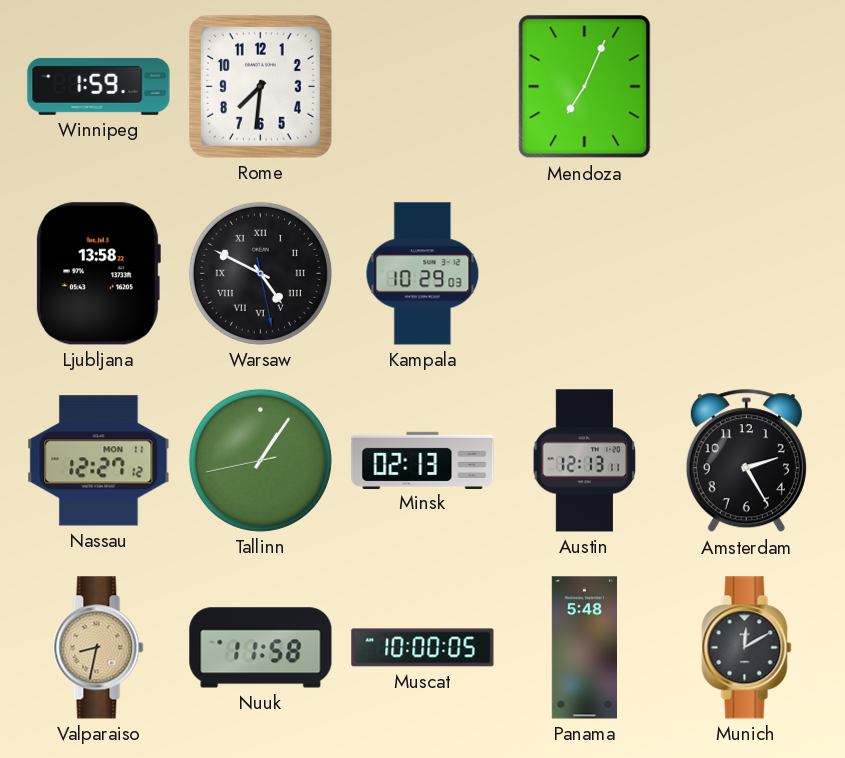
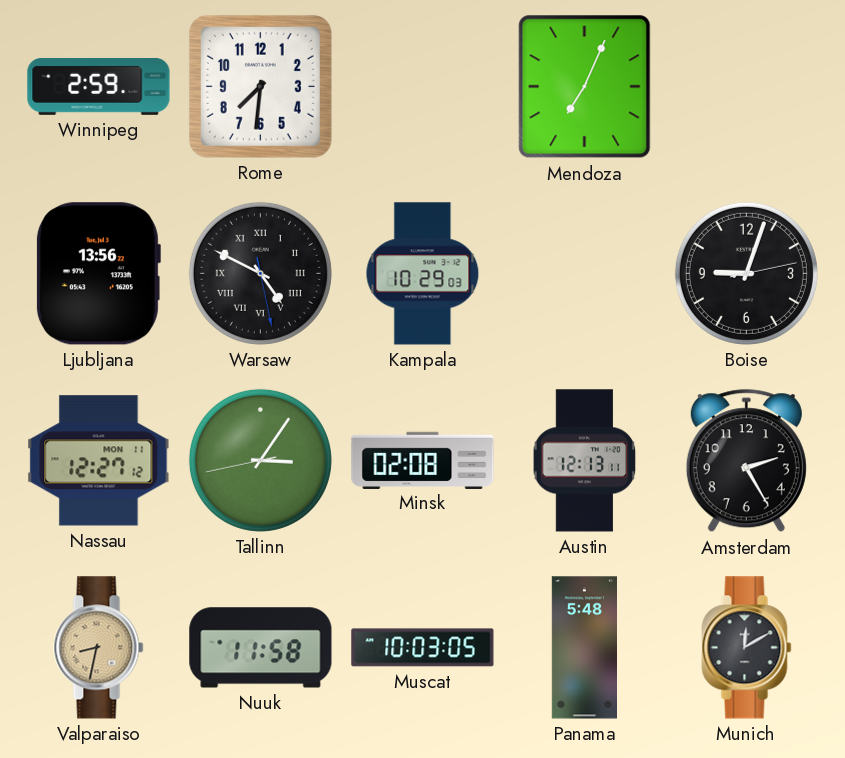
Winnipeg: 1:59 -> 2:59
Ljubljana: 13:58 -> 13:56
Boise: none -> 9:03
Tallinn: 1:05 -> 3:05
Minsk: 02:13 -> 02:08
Muscat: 10:00 -> 10:03
